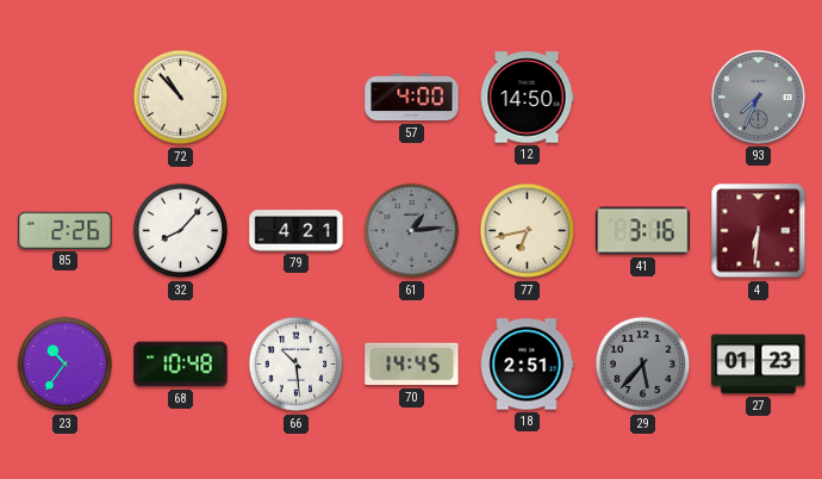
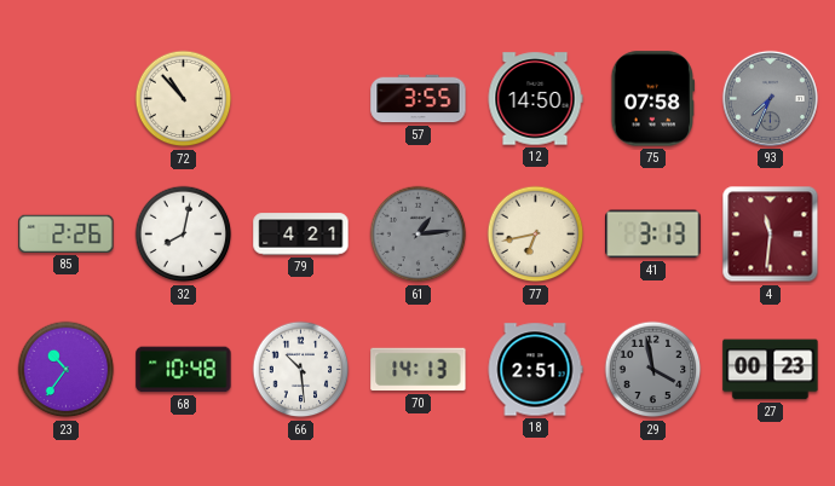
57: 4:00 -> 3:55
75: none -> 07:58
32: 8:07 -> 8:02
41: 3:16 -> 3:13
4: 6:31 -> 11:31
70: 14:45 -> 14:13
29: 5:37 -> 3:58
27: 01:23 -> 00:23
